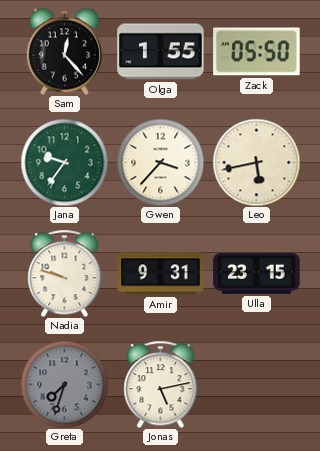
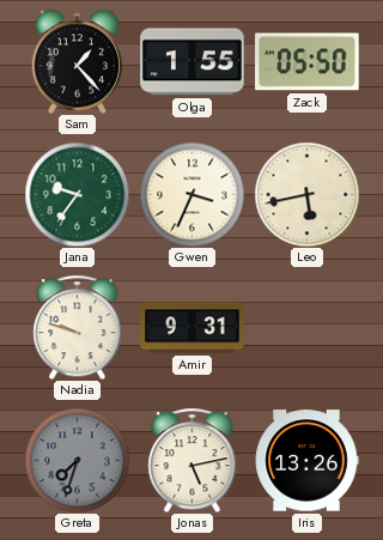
Sam: 12:23 -> 1:23
Gwen: 3:37 -> 3:34
Ulla: 23:15 -> none
Iris: none -> 13:26
